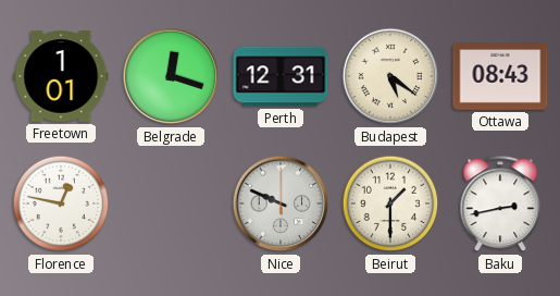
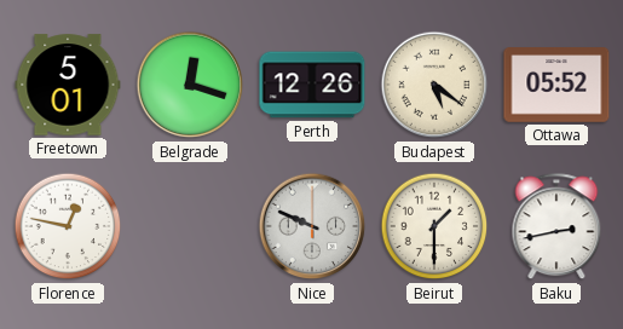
Freetown: 1:01 -> 5:01
Perth: 12:31 -> 12:26
Ottawa: 08:43 -> 05:52
